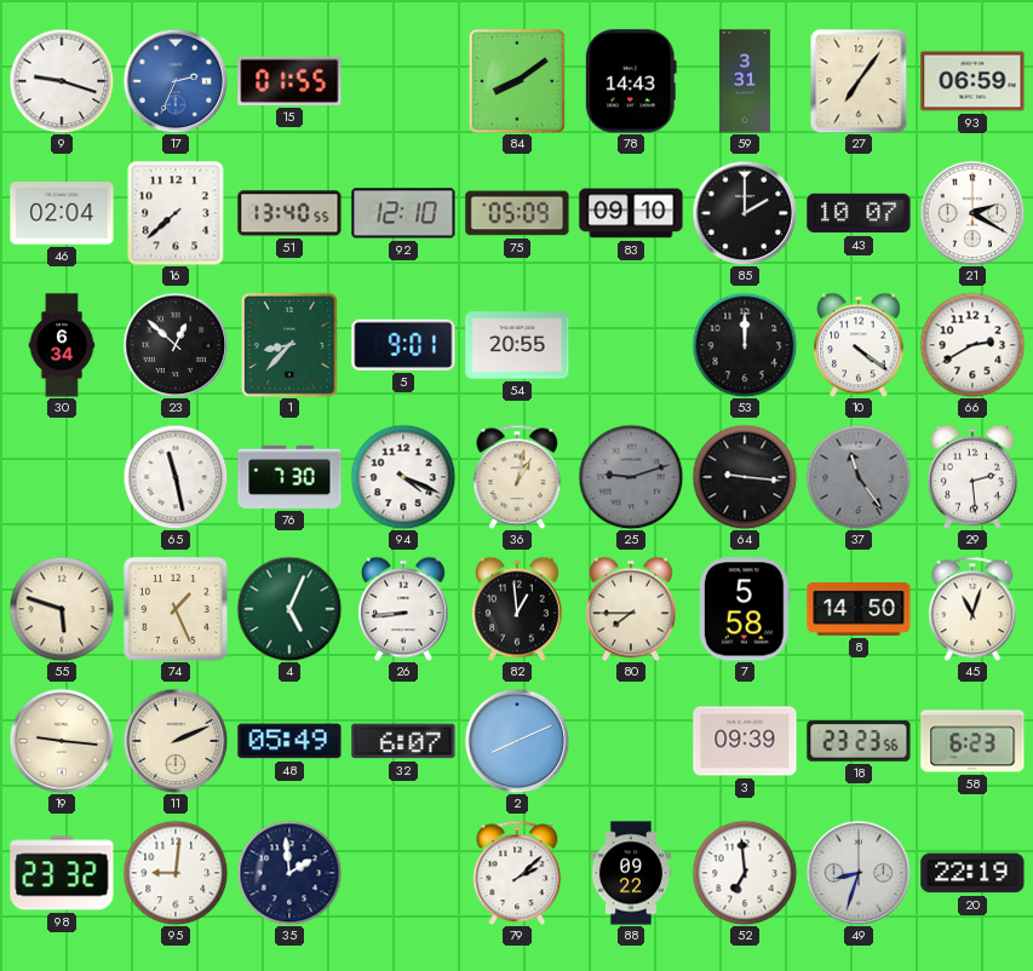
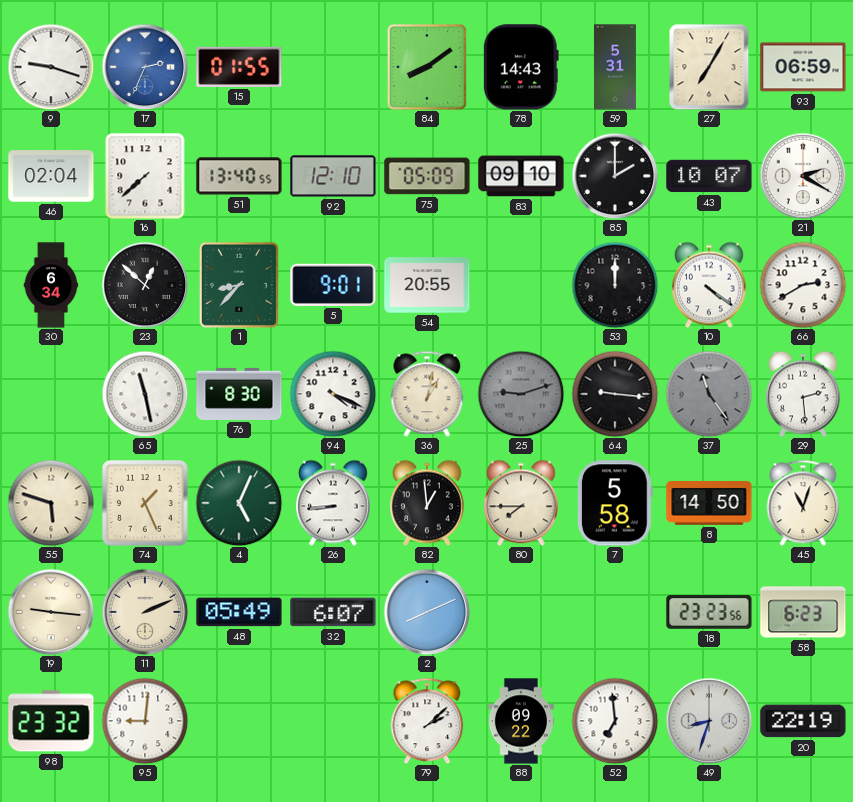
59: 3:31 -> 5:31
27: 7:06 -> 7:05
76: 7:30 -> 8:30
3: 09:39 -> none
35: 1:59 -> none
